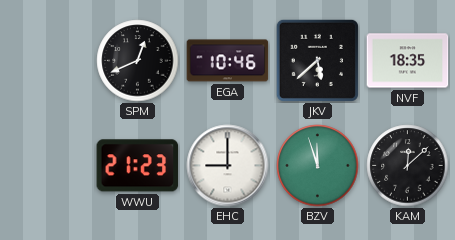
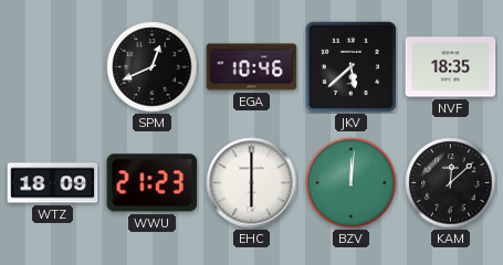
WTZ: none -> 18:09
EHC: 9:00 -> 6:00
BZV: 11:57 -> 12:01
